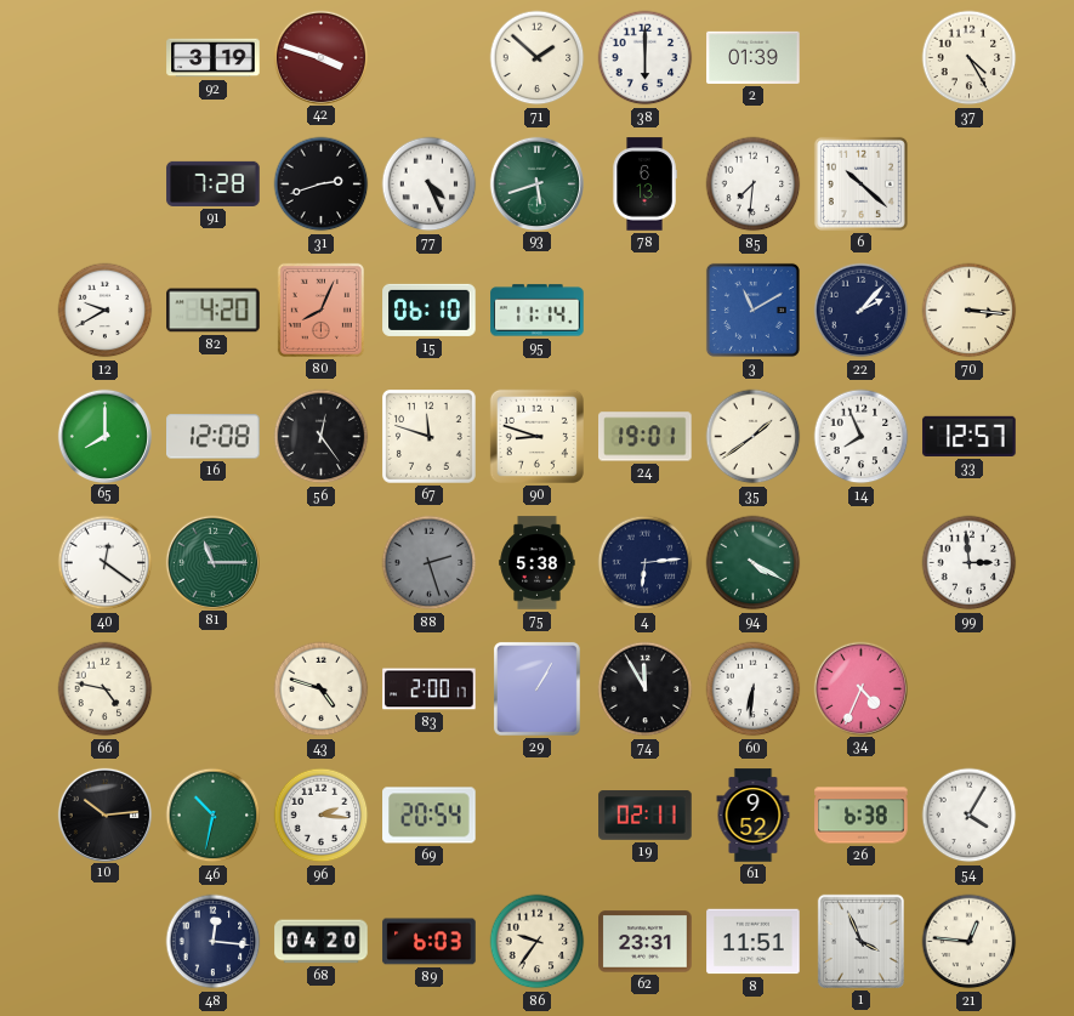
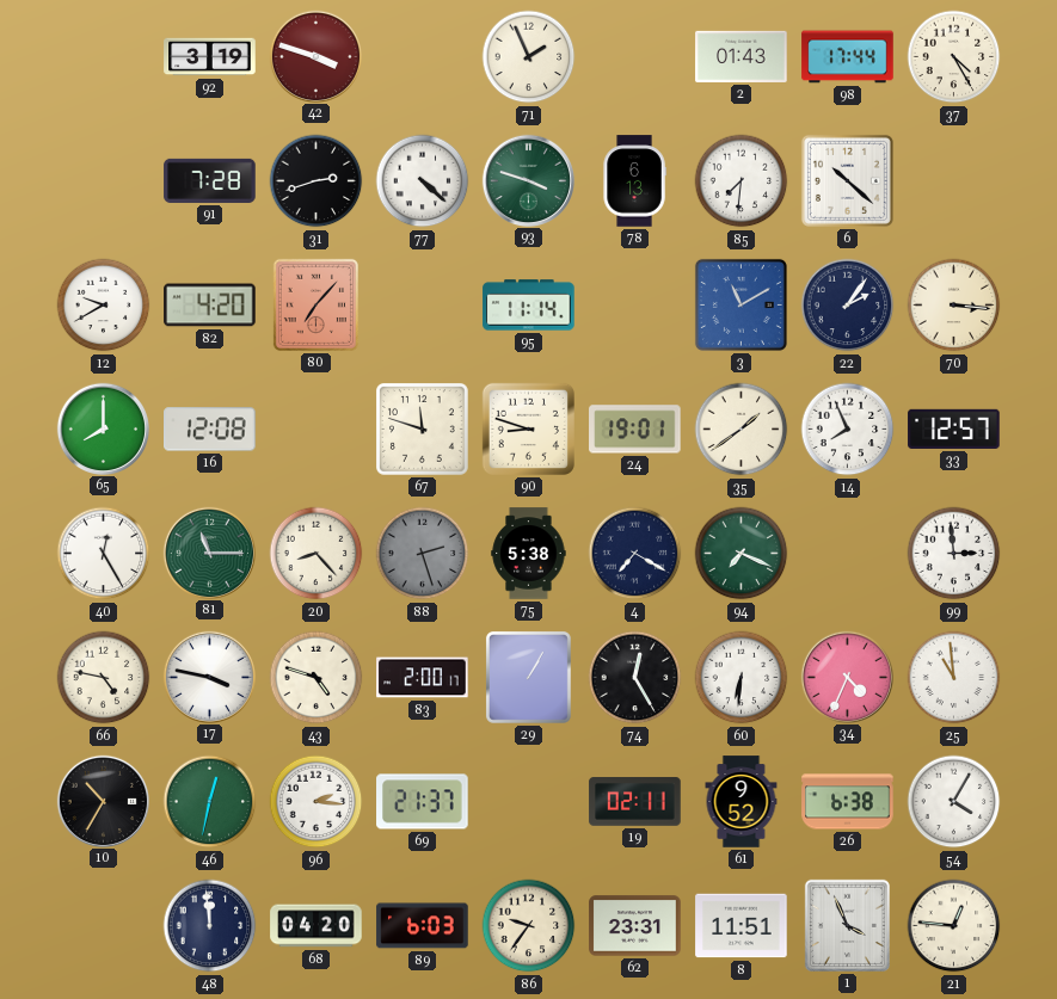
71: 1:52 -> 1:56
38: 6:00 -> none
2: 01:39 -> 01:43
98: none -> 17:44
77: 4:26 -> 4:22
93: 5:42 -> 3:48
80: 8:04 -> 7:07
15: 06:10 -> none
22: 2:07 -> 2:06
56: 12:24 -> none
40: 12:21 -> 12:25
20: none -> 8:23
4: 6:14 -> 7:20
94: 4:20 -> 7:19
17: none -> 3:47
74: 11:55 -> 12:25
25: none -> 10:59
10: 10:14 -> 10:35
46: 10:32 -> 12:32
69: 20:54 -> 21:37
48: 12:16 -> 11:59
